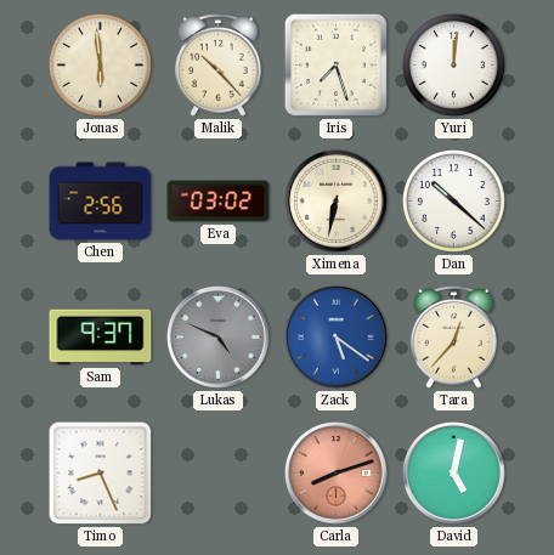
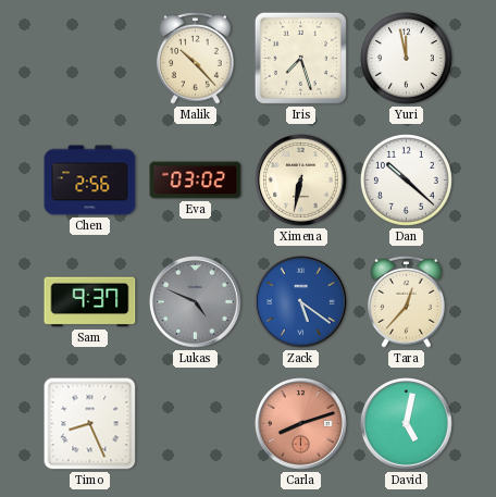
Jonas: 5:59 -> none
Yuri: 12:01 -> 11:58
